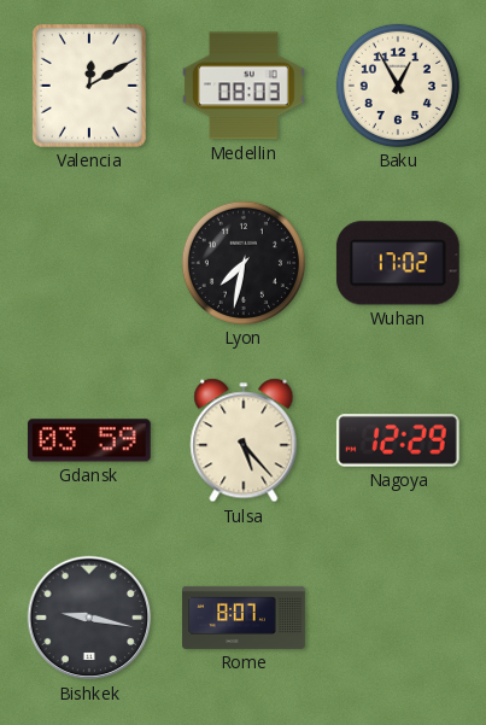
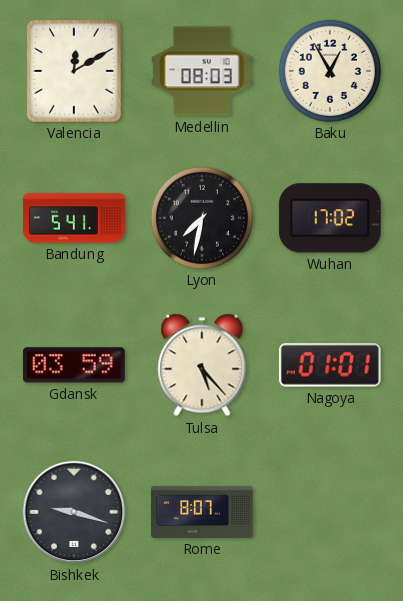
Bandung: none -> 5:41
Nagoya: 12:29 -> 01:01
Bishkek: 9:17 -> 9:18
